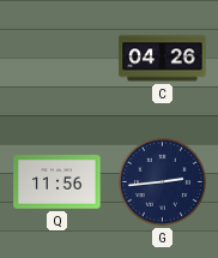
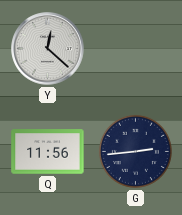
Y: none -> 12:22
C: 04:26 -> none
